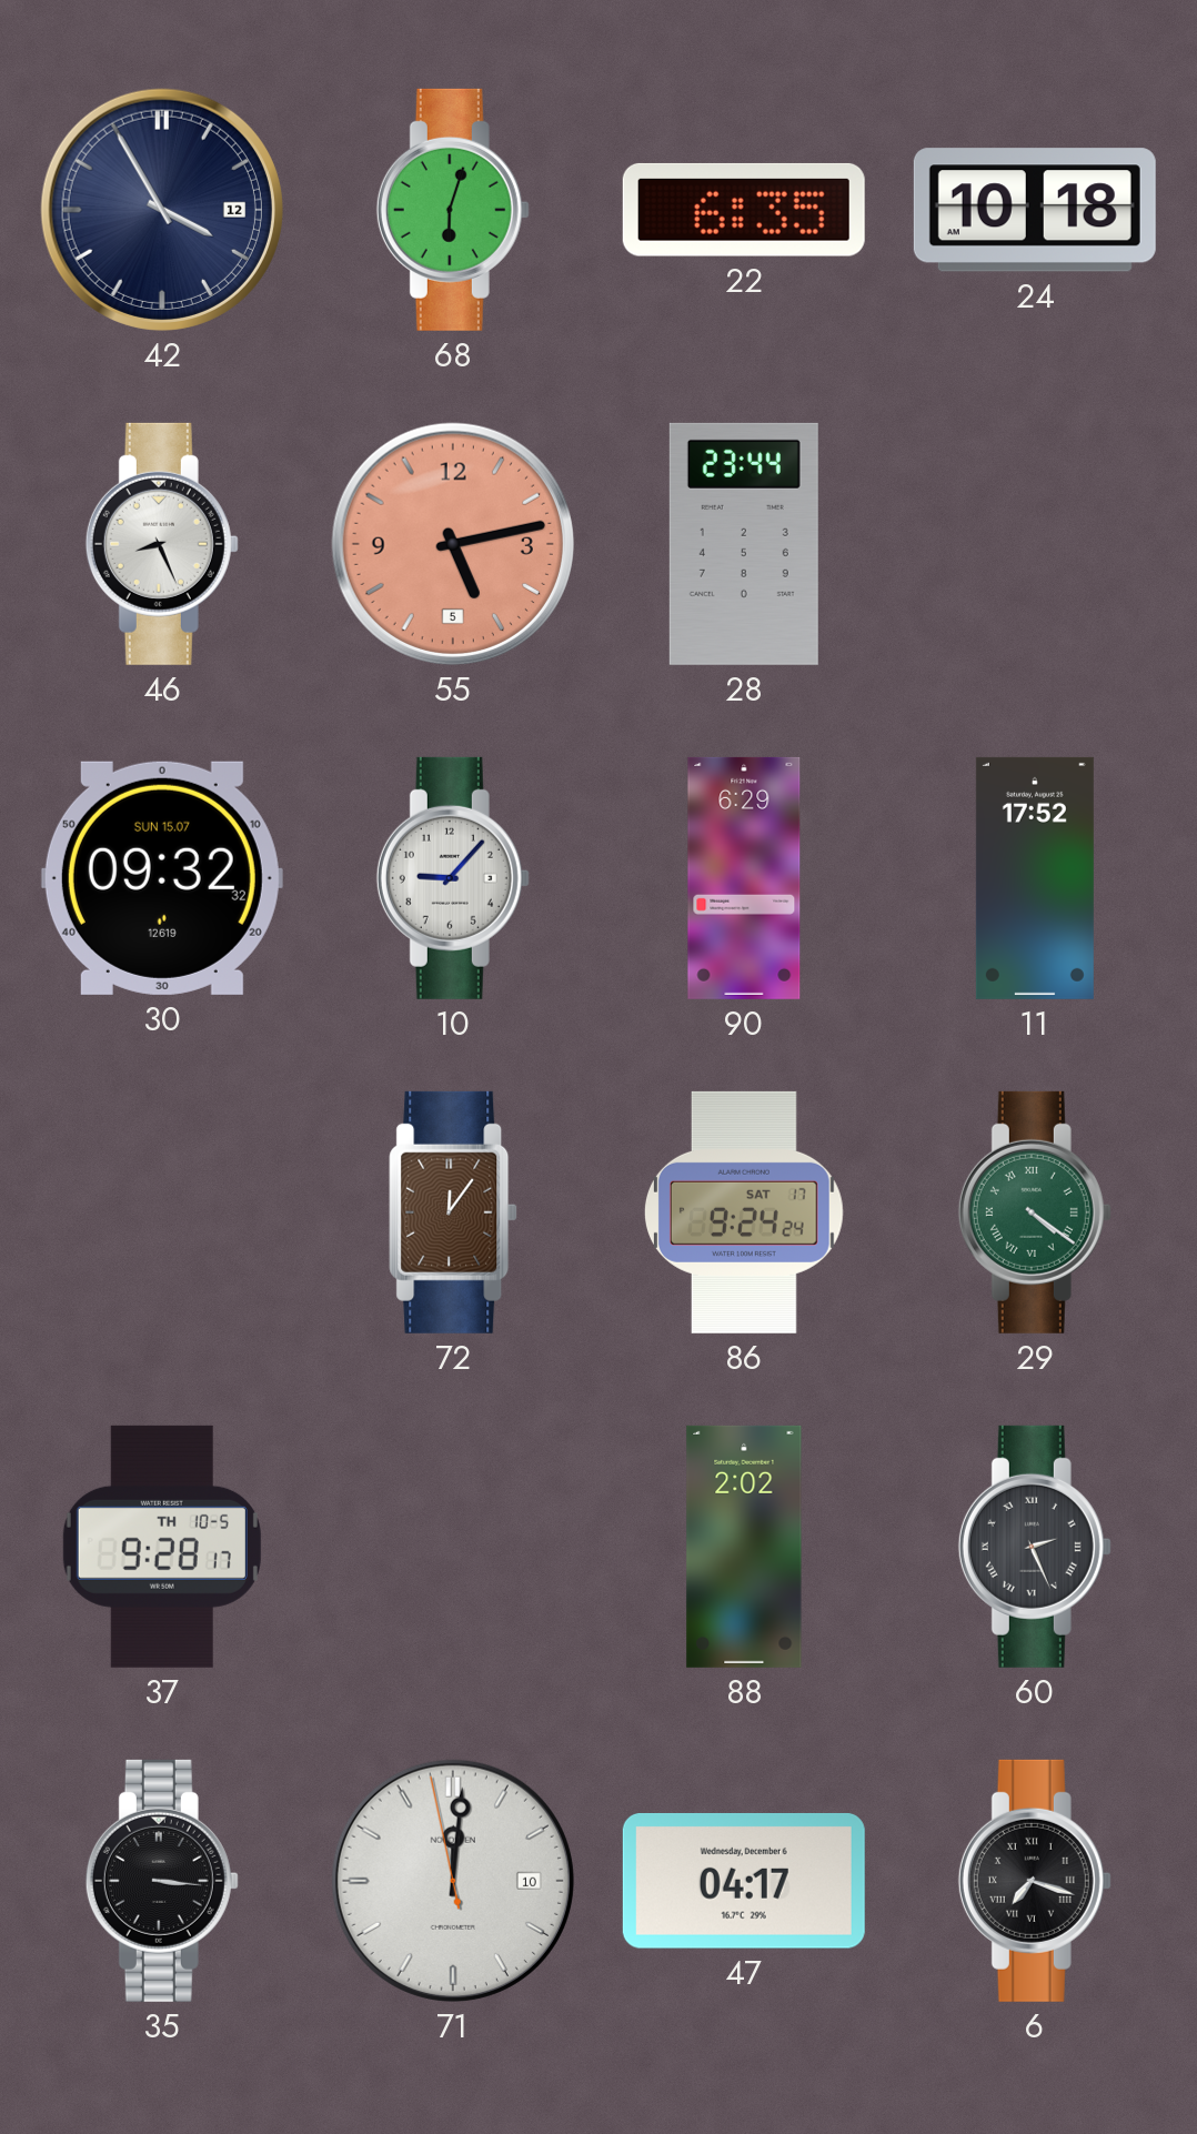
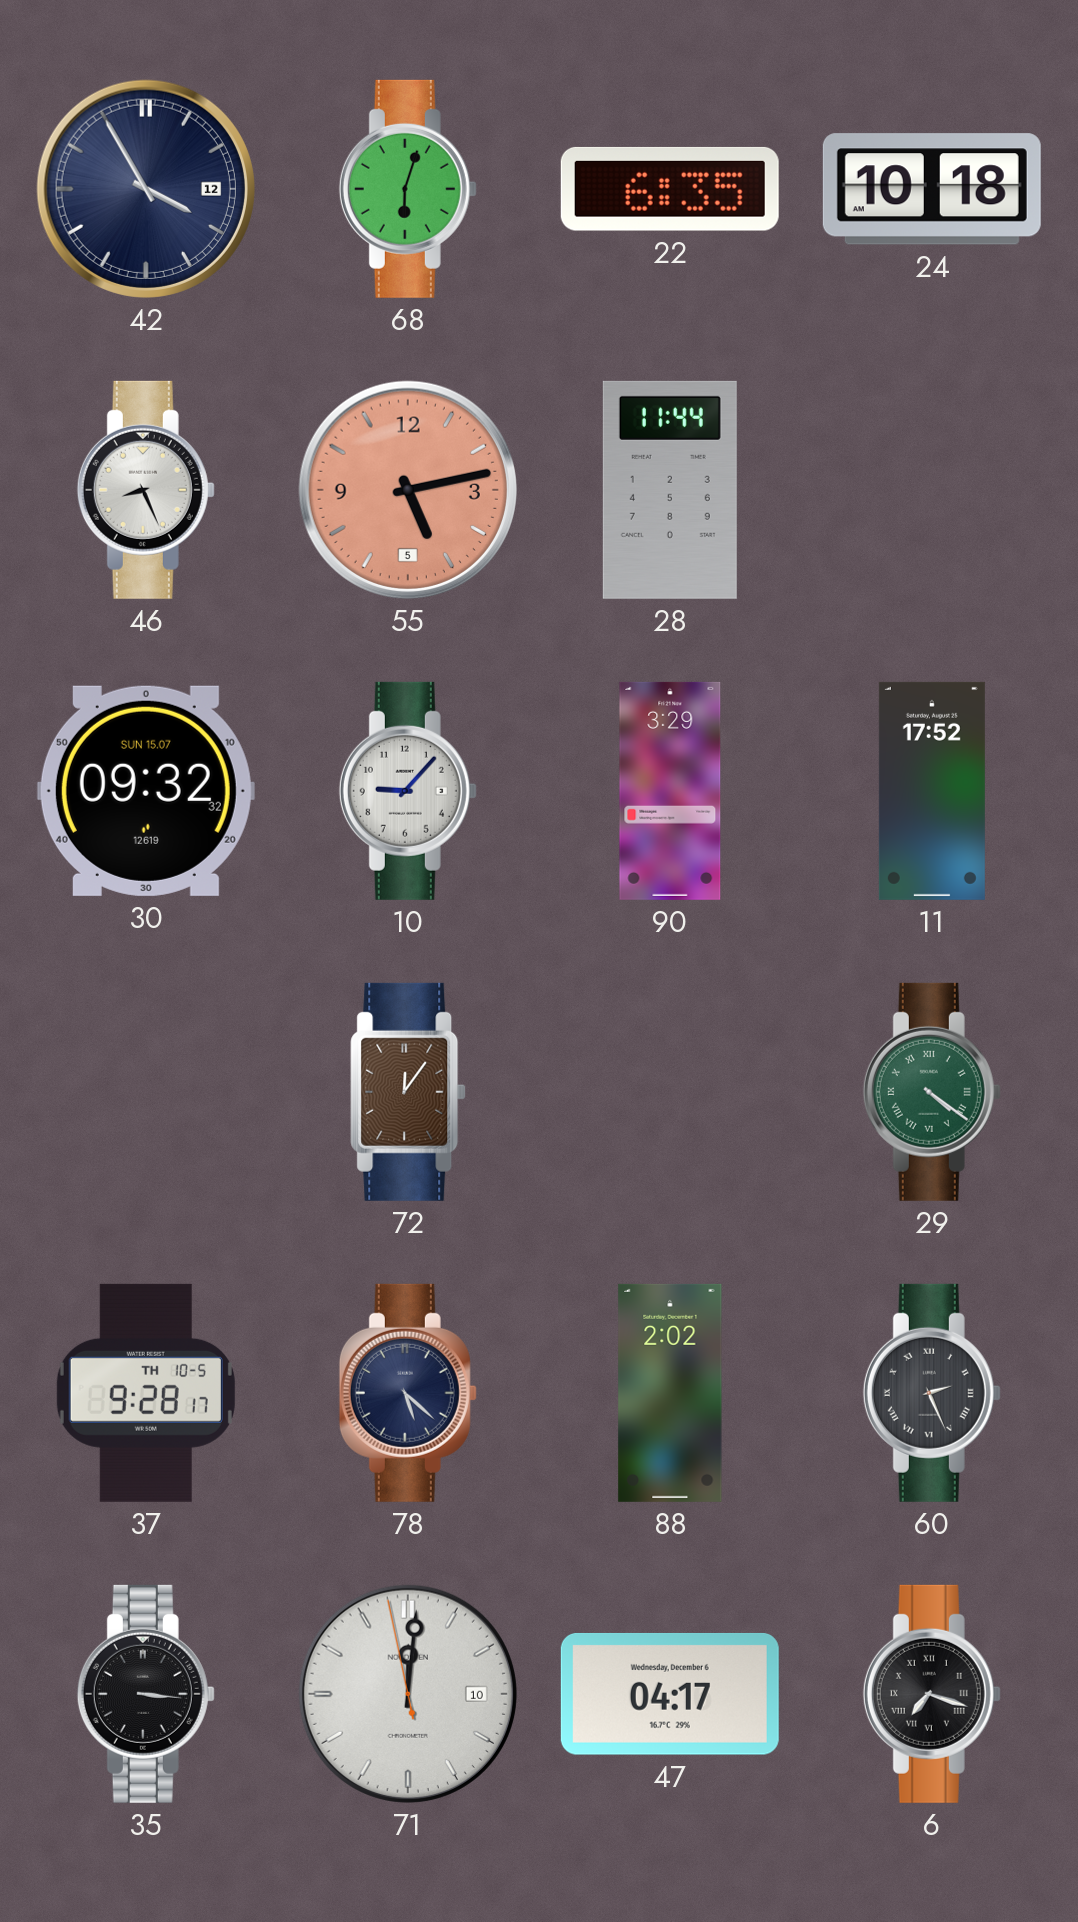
28: 23:44 -> 11:44
90: 6:29 -> 3:29
86: 9:24 -> none
78: none -> 5:22
